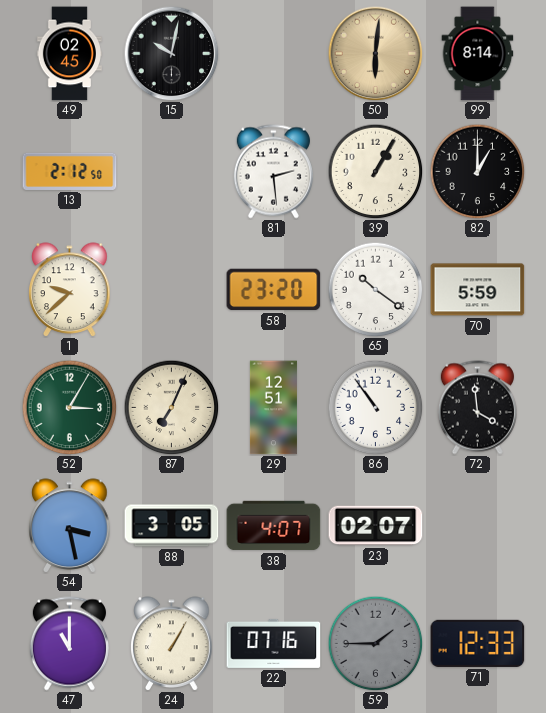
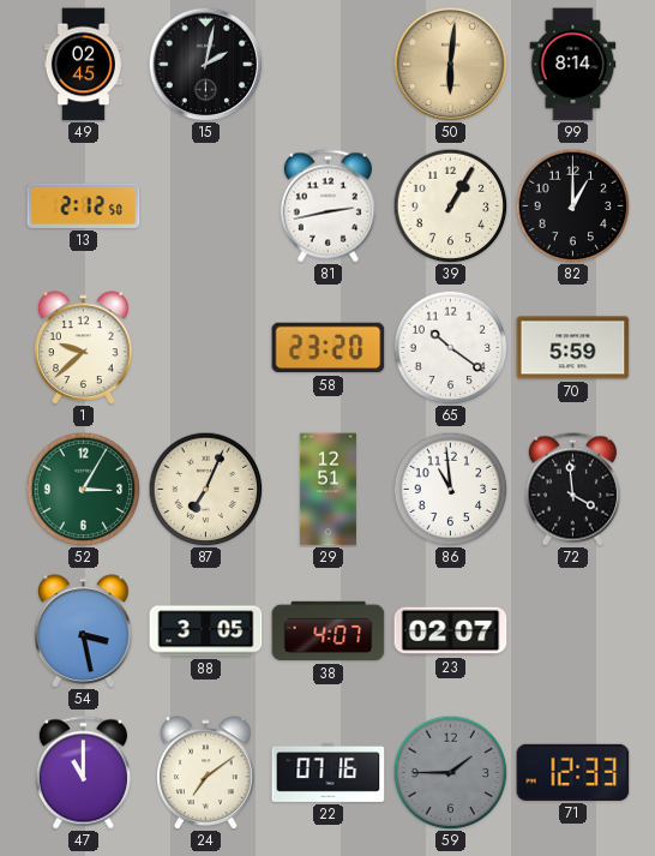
15: 10:02 -> 2:02
81: 2:29 -> 2:43
86: 10:54 -> 10:59
24: 1:05 -> 7:09
